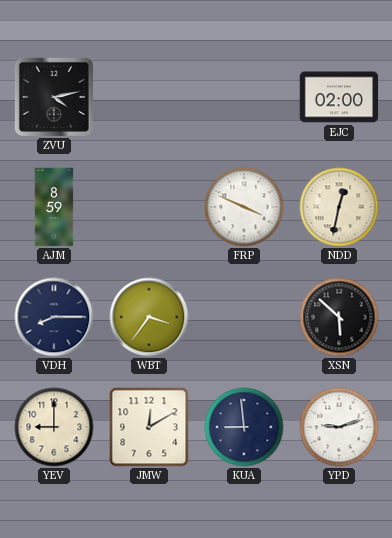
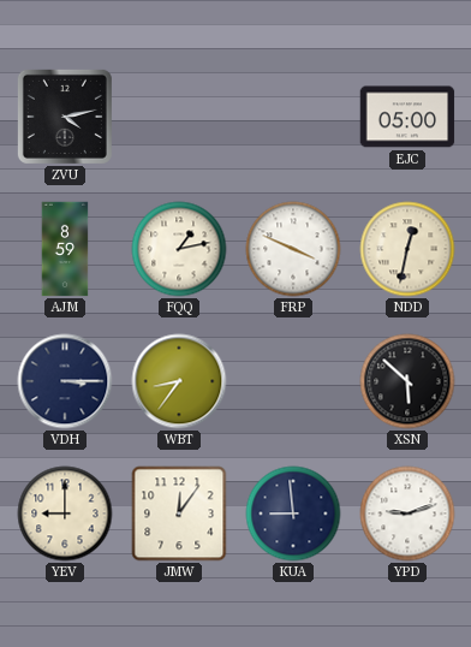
EJC: 02:00 -> 05:00
FQQ: none -> 1:13
VDH: 8:15 -> 3:15
WBT: 3:36 -> 8:36
JMW: 12:10 -> 12:06
